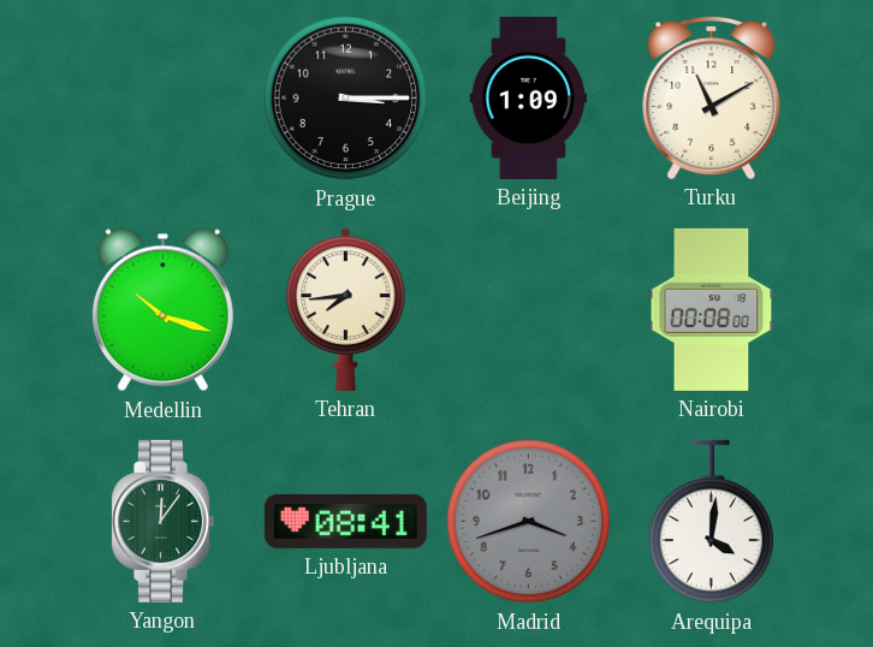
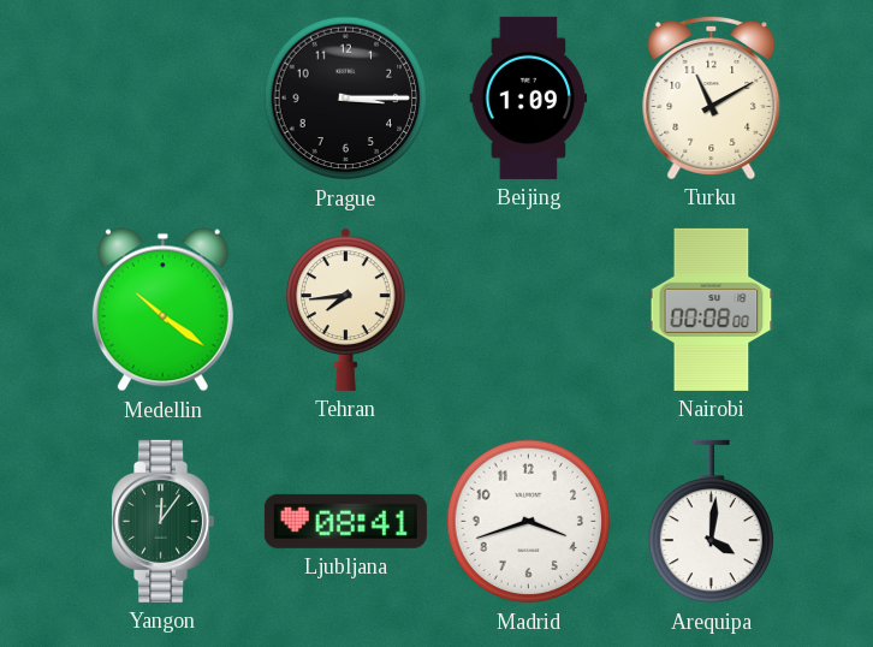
Medellin: 10:18 -> 10:21
Madrid dial: grey -> white
